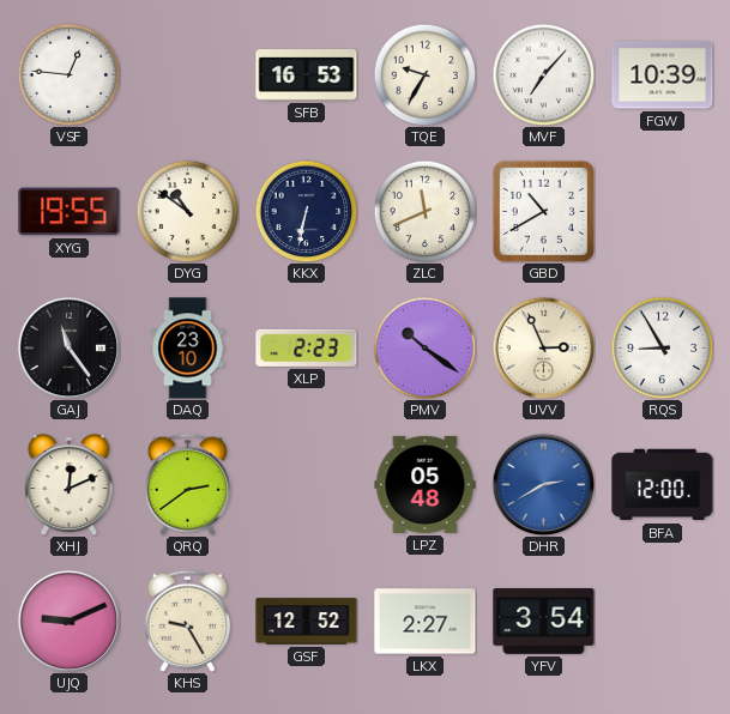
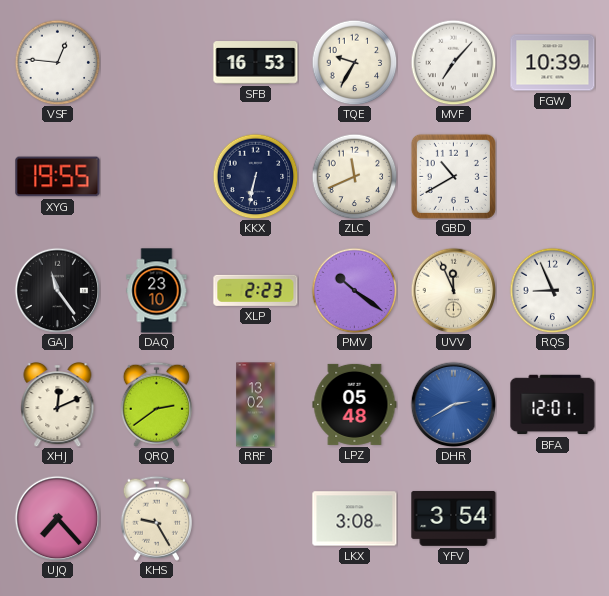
DYG: 10:51 -> none
UVV: 2:56 -> 11:56
RQS: 8:55 -> 8:56
RRF: none -> 13:02
BFA: 12:00 -> 12:01
UJQ: 9:11 -> 7:23
GSF: 12:52 -> none
LKX: 2:27 -> 3:08
